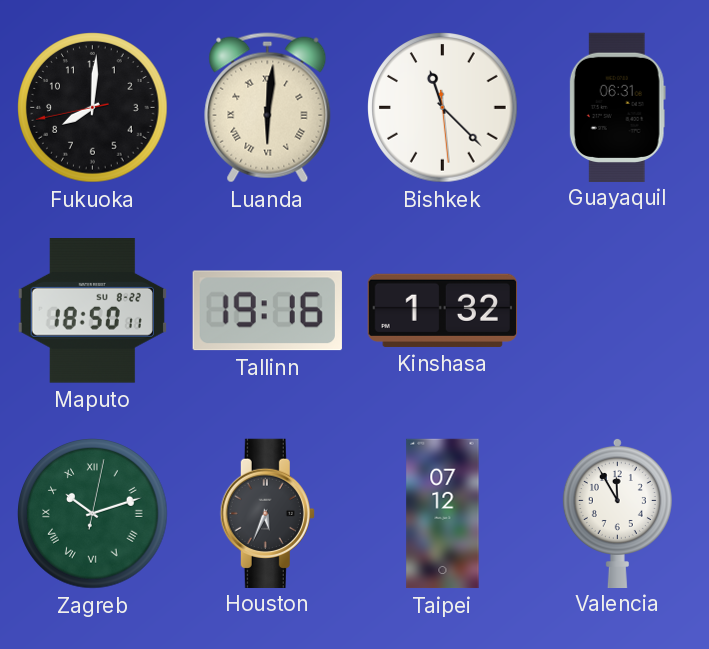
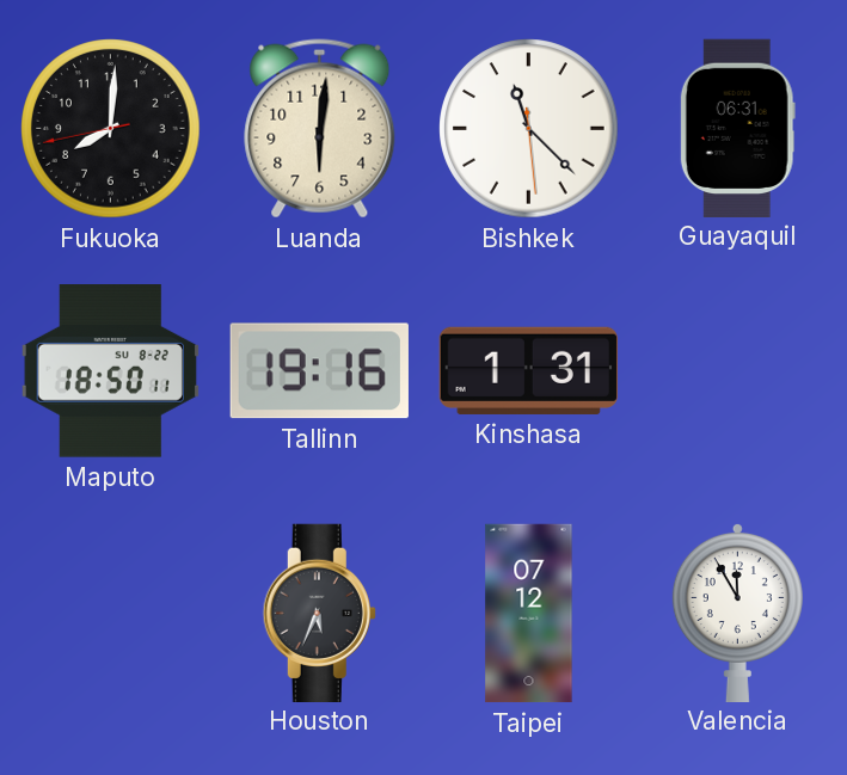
Luanda numerals: Roman -> Arabic
Kinshasa: 1:32 -> 1:31
Zagreb: 10:12 -> none
